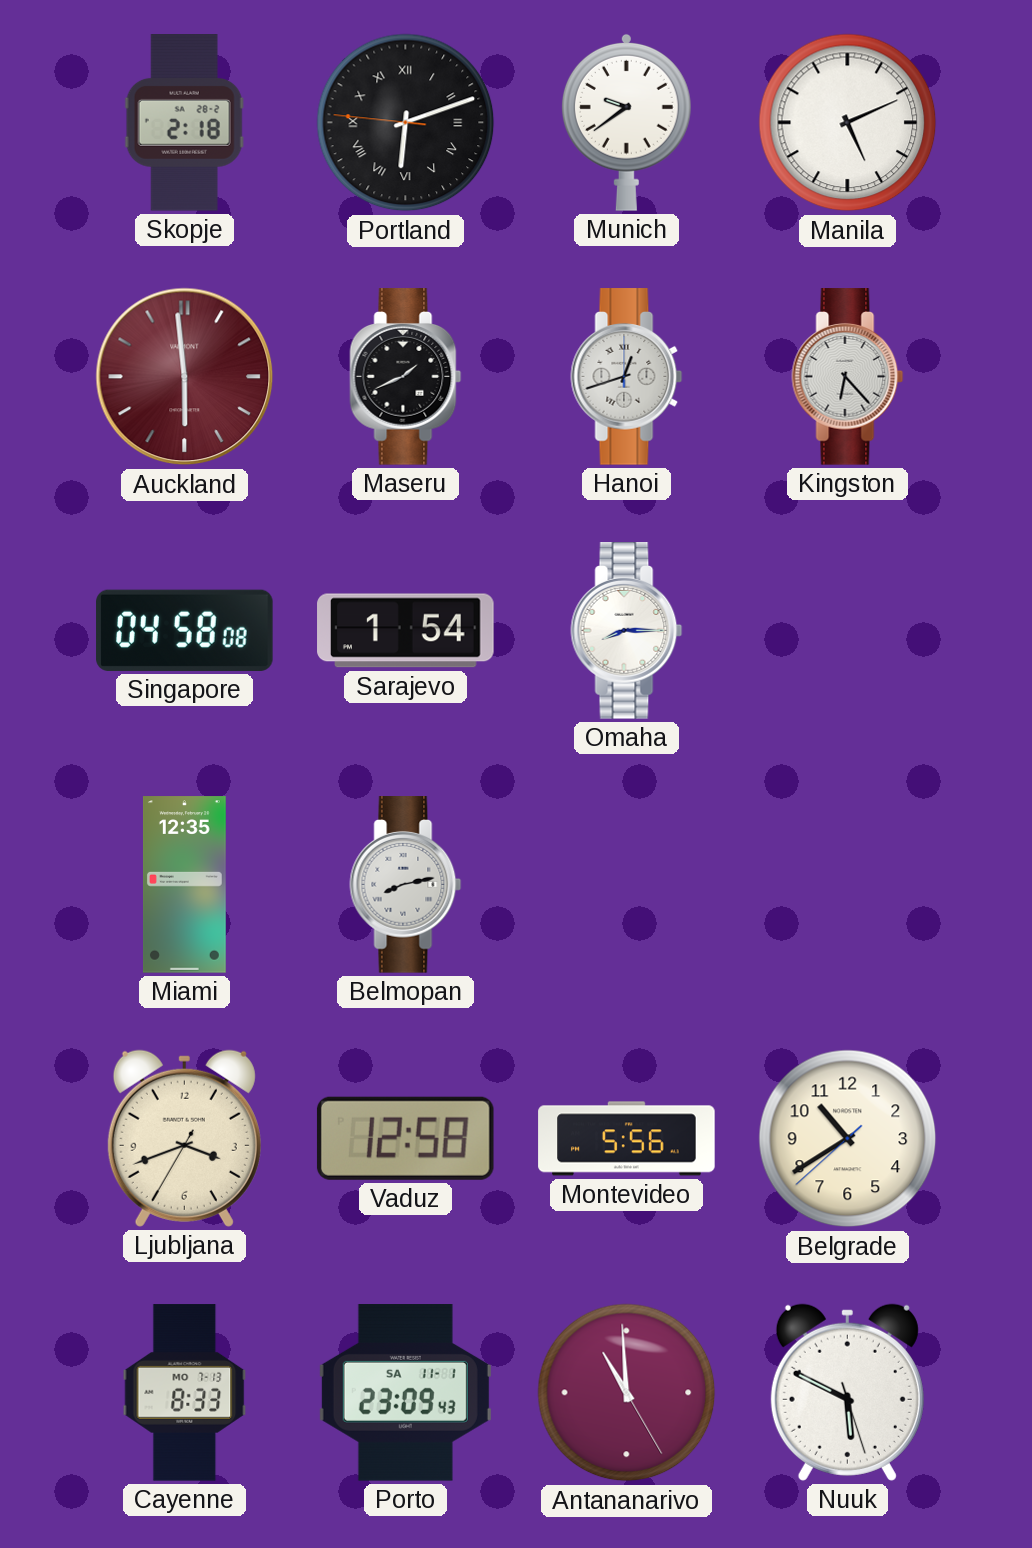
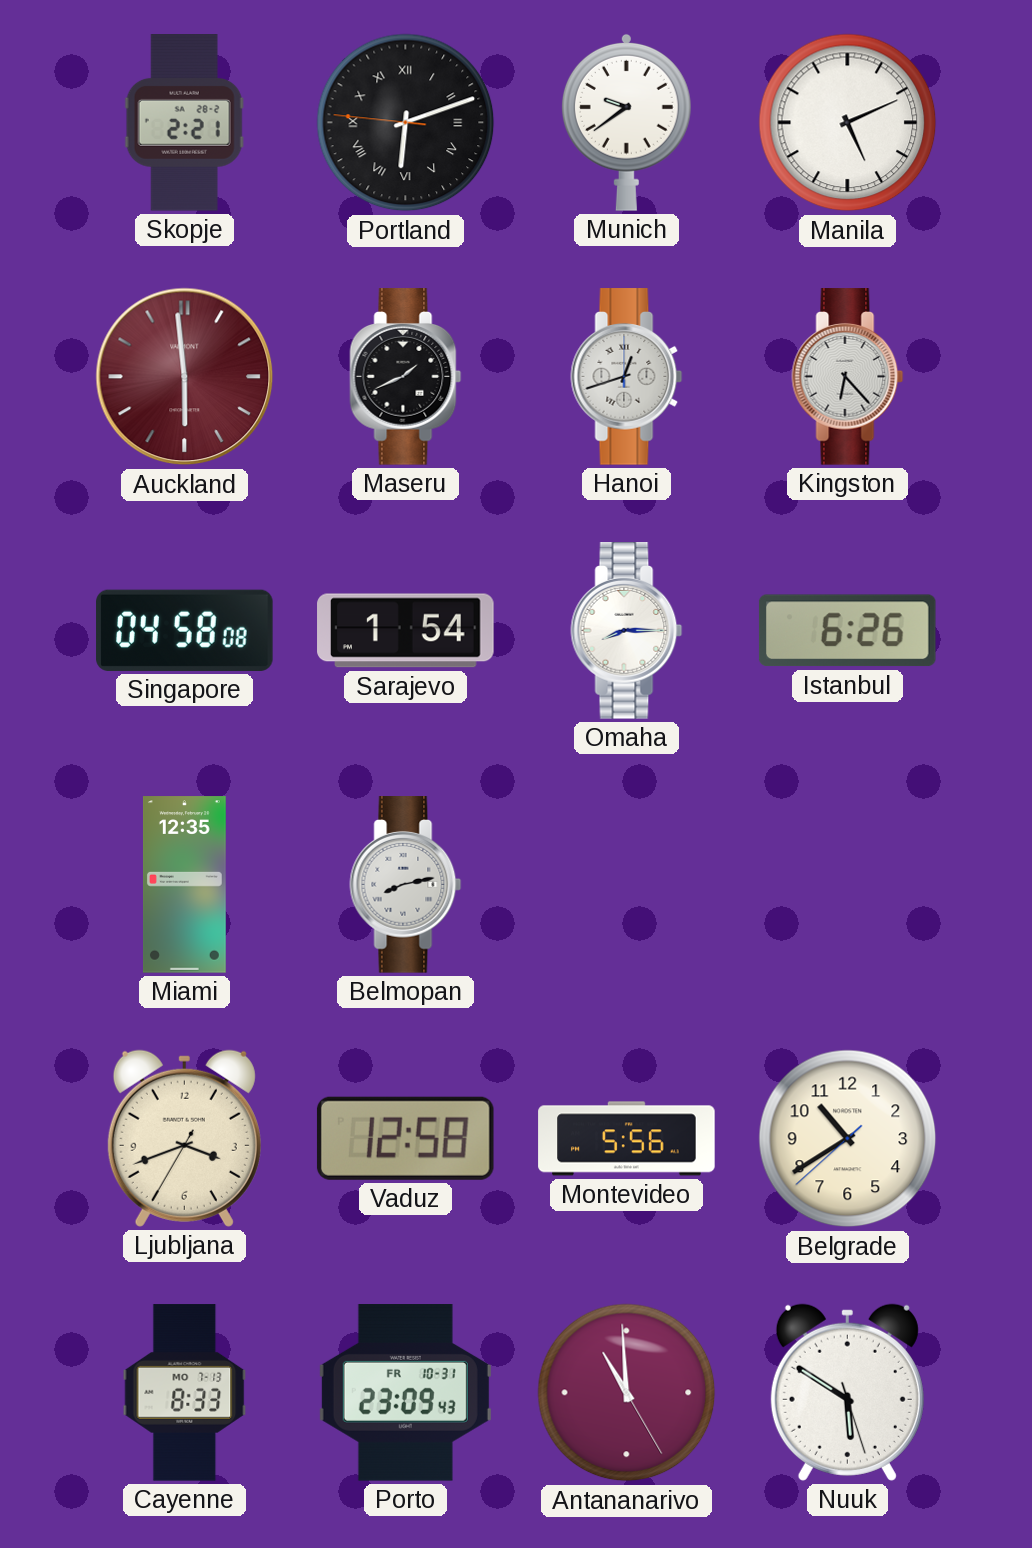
Skopje: 2:18 -> 2:21
Istanbul: none -> 6:26
Porto date: SA 11-1 -> FR 10-31
Nuuk: 5:49 -> 5:50
